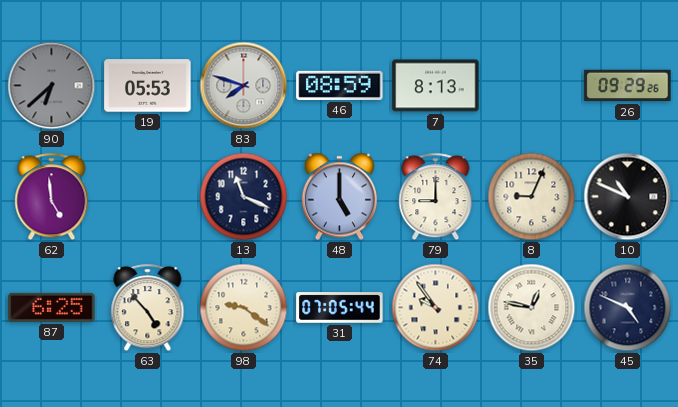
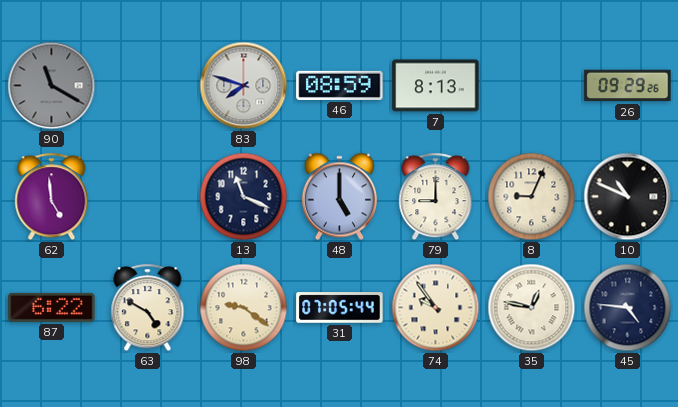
90: 6:38 -> 11:20
19: 05:53 -> none
87: 6:25 -> 6:22
63: 4:53 -> 4:50
45: 4:49 -> 4:46
